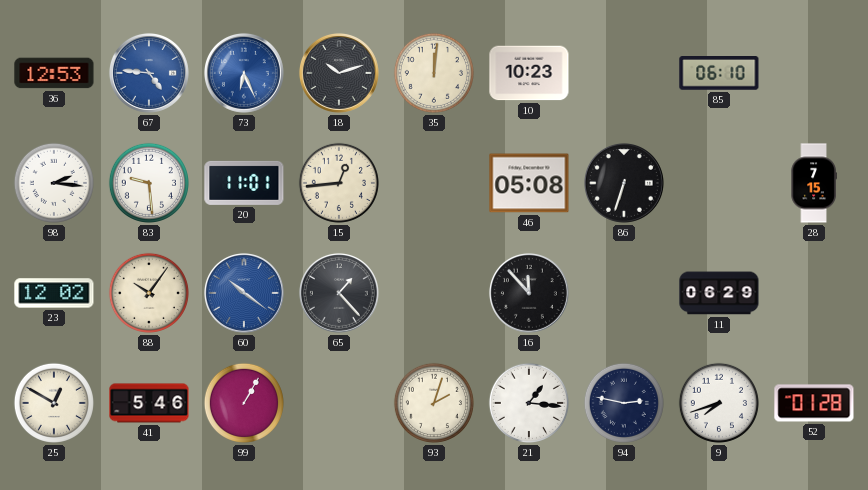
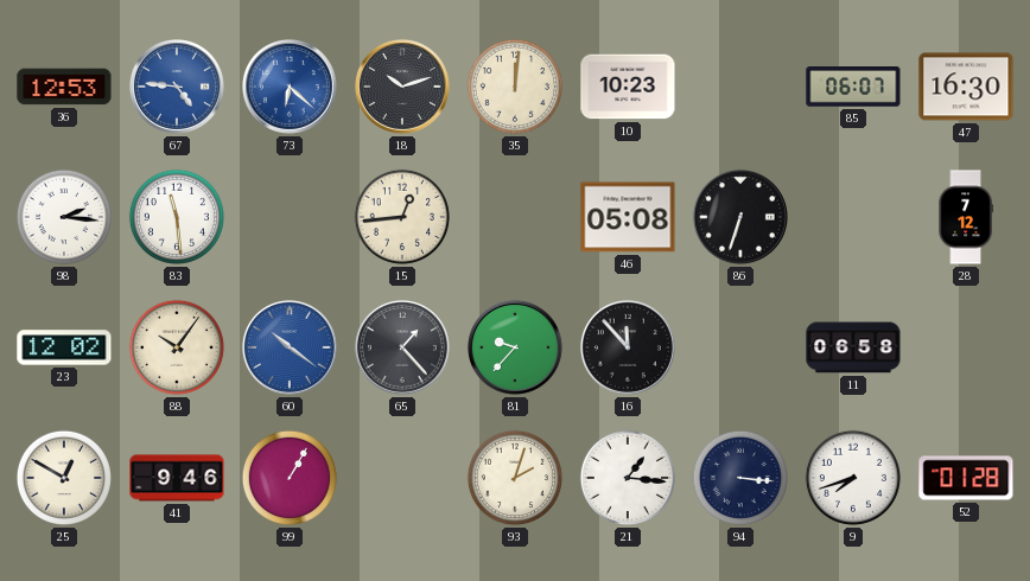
73: 6:26 -> 6:22
85: 06:10 -> 06:07
47: none -> 16:30
83: 9:29 -> 11:29
20: 11:01 -> none
28: 7:15 -> 7:12
81: none -> 9:37
11: 06:29 -> 06:58
41: 5:46 -> 9:46
94: 2:47 -> 3:16
